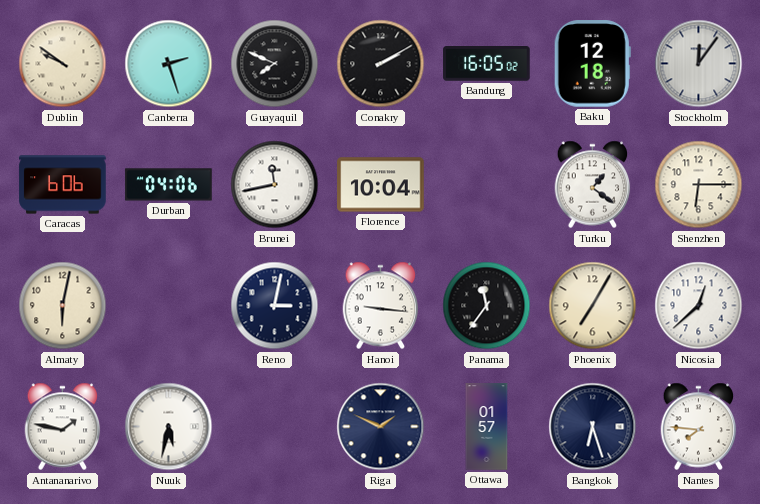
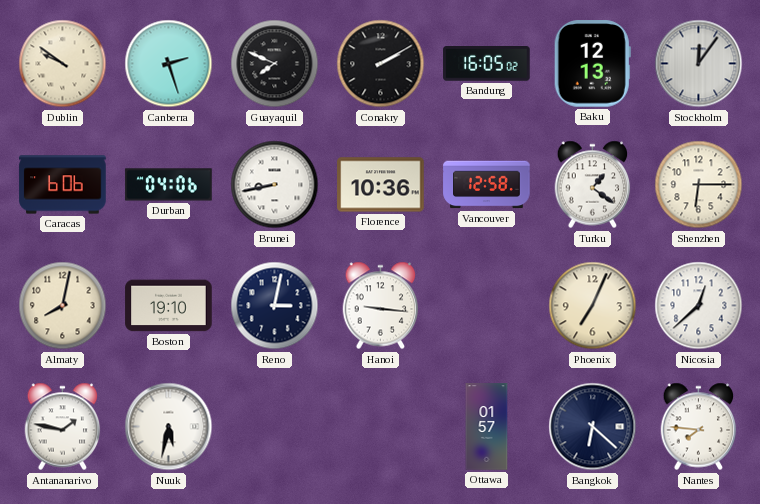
Baku: 12:18 -> 12:13
Brunei: 11:43 -> 8:43
Florence: 10:04 -> 10:36
Vancouver: none -> 12:58
Almaty: 6:02 -> 8:02
Boston: none -> 19:10
Panama: 11:36 -> none
Phoenix: 7:05 -> 7:04
Riga: 1:49 -> none
Bangkok: 6:27 -> 6:22
